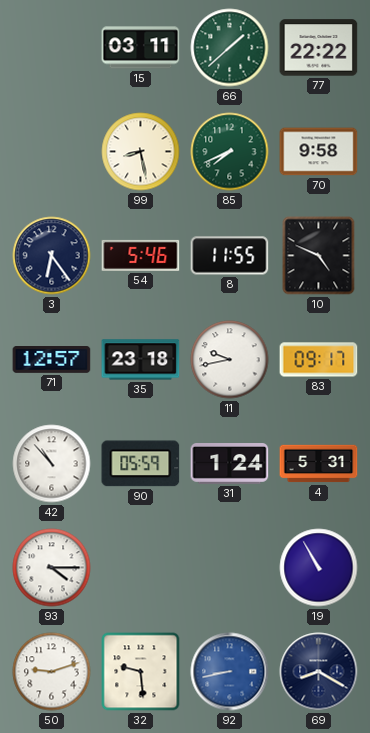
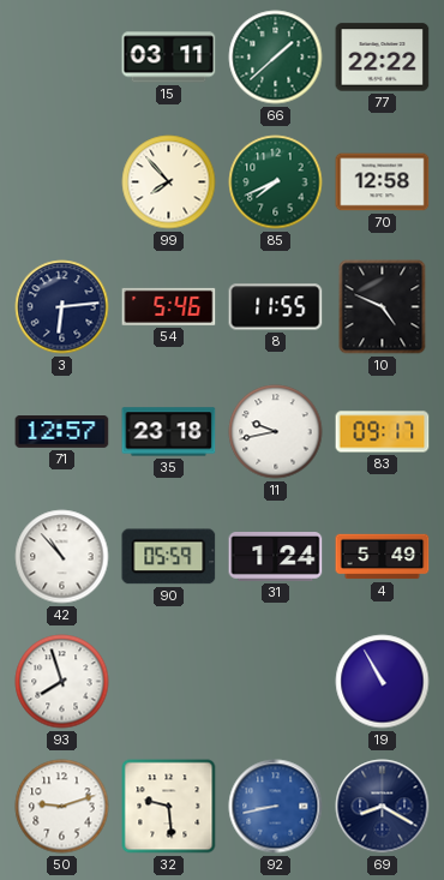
99: 8:28 -> 7:53
70: 9:58 -> 12:58
3: 6:24 -> 6:14
4: 5:31 -> 5:49
93: 4:15 -> 7:57
